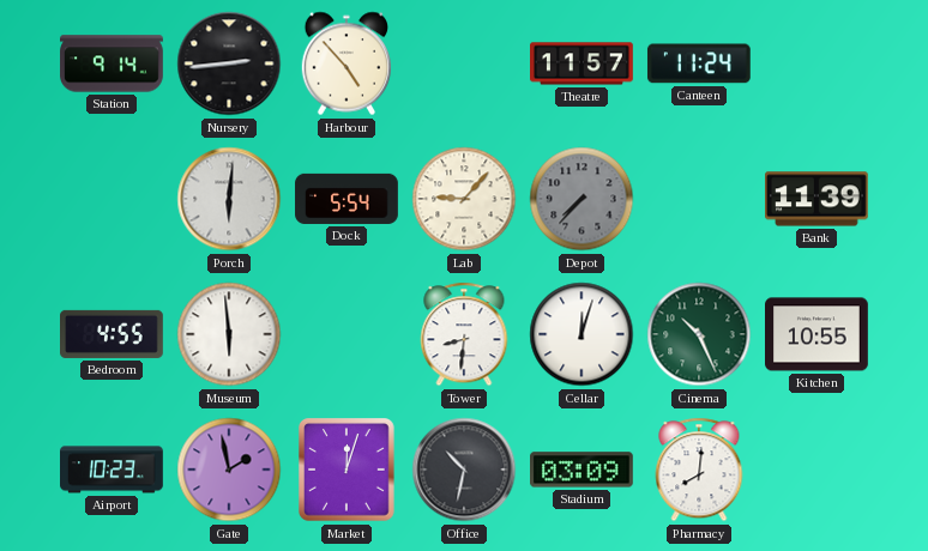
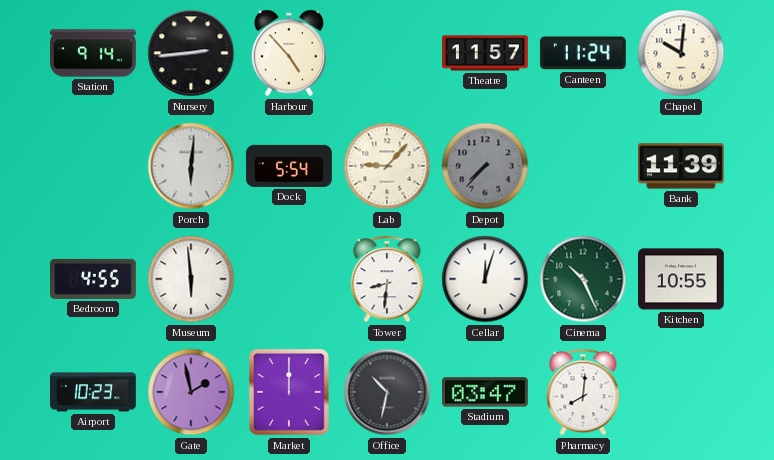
Chapel: none -> 10:01
Market: 12:03 -> 12:00
Stadium: 03:09 -> 03:47
